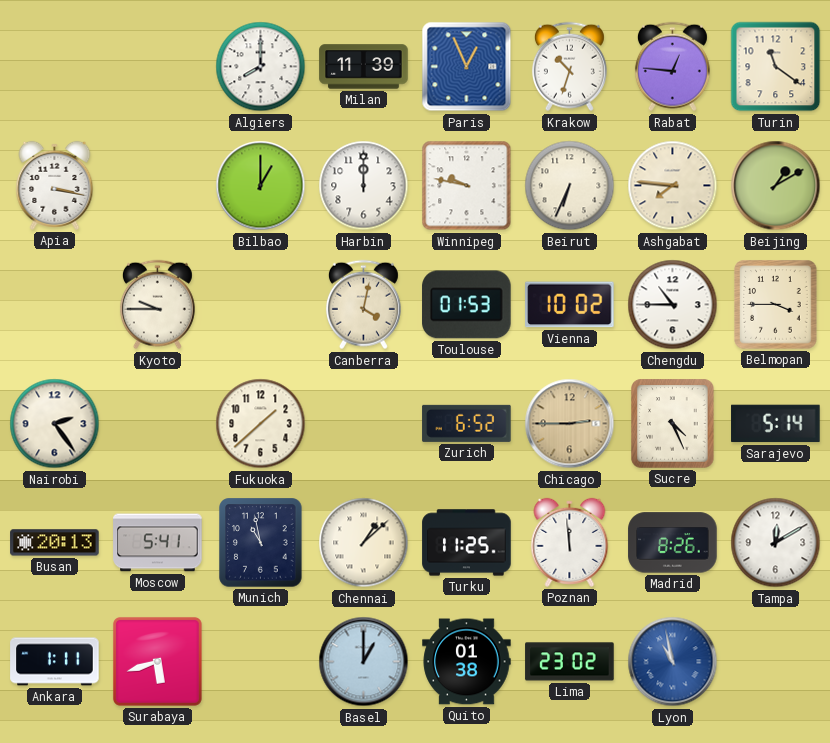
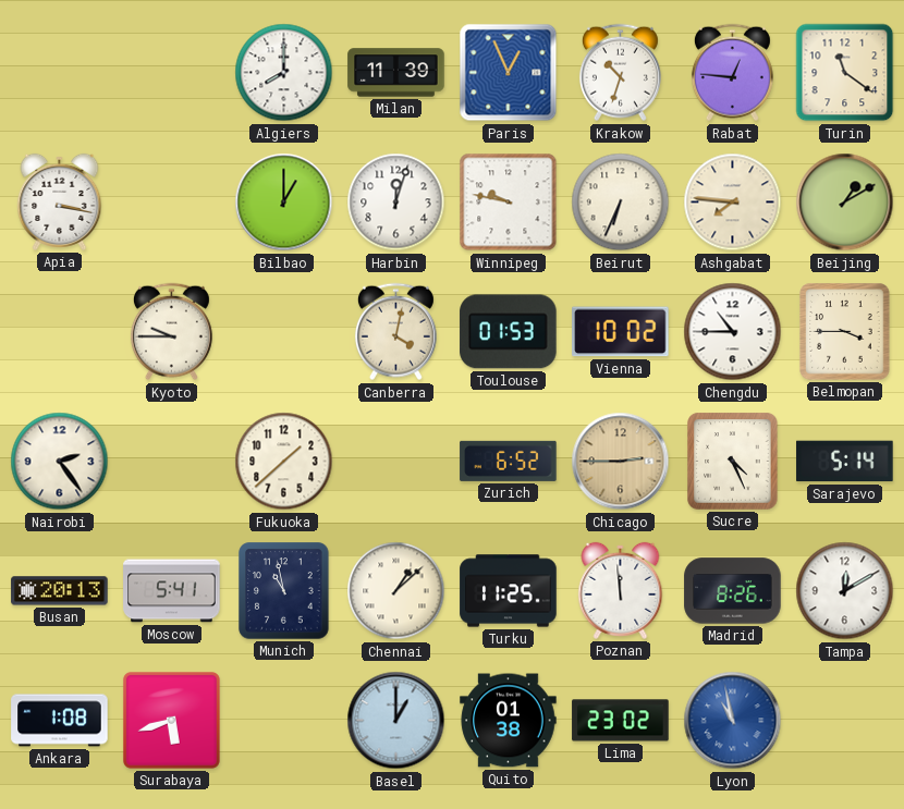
Harbin: 12:00 -> 12:03
Ankara: 1:11 -> 1:08
